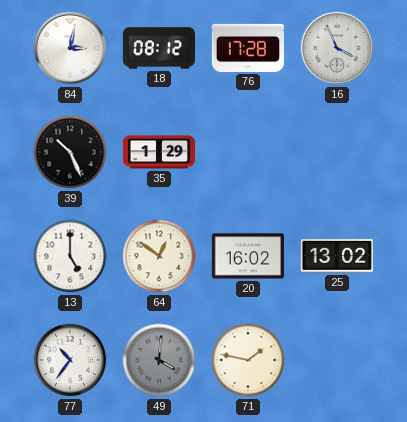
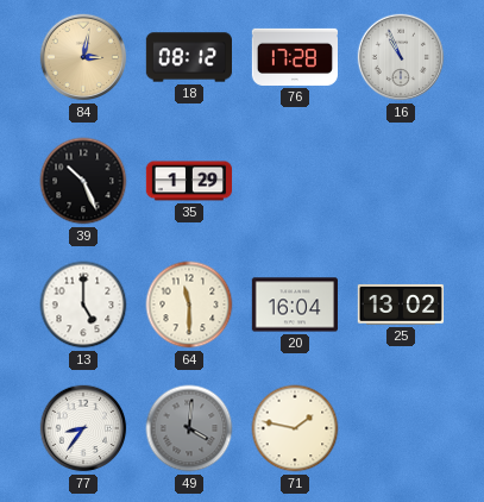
84 dial: white -> champagne
16: 3:56 -> 10:56
64: 12:51 -> 11:30
20: 16:02 -> 16:04
77: 10:36 -> 8:36
